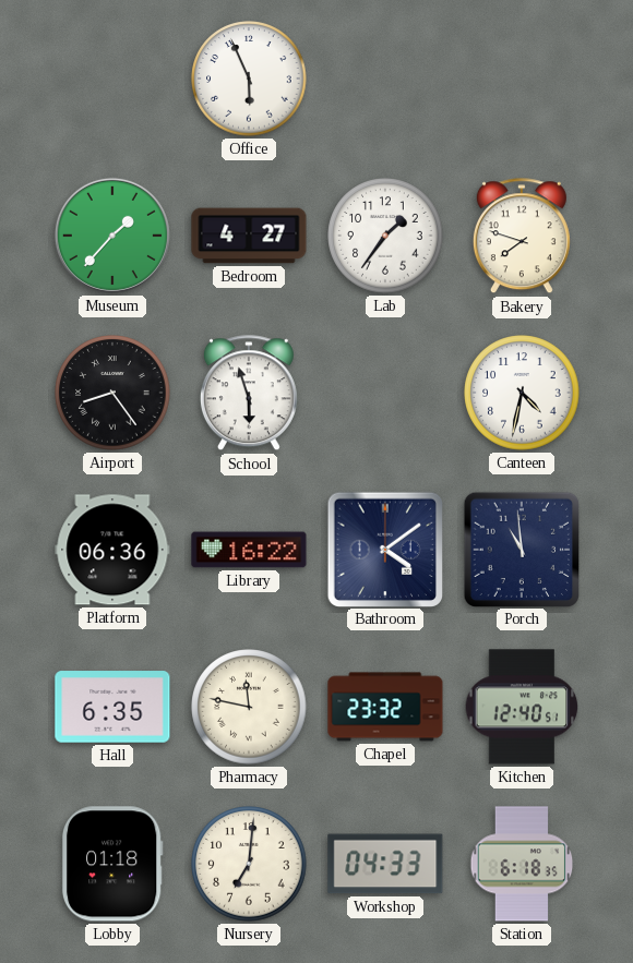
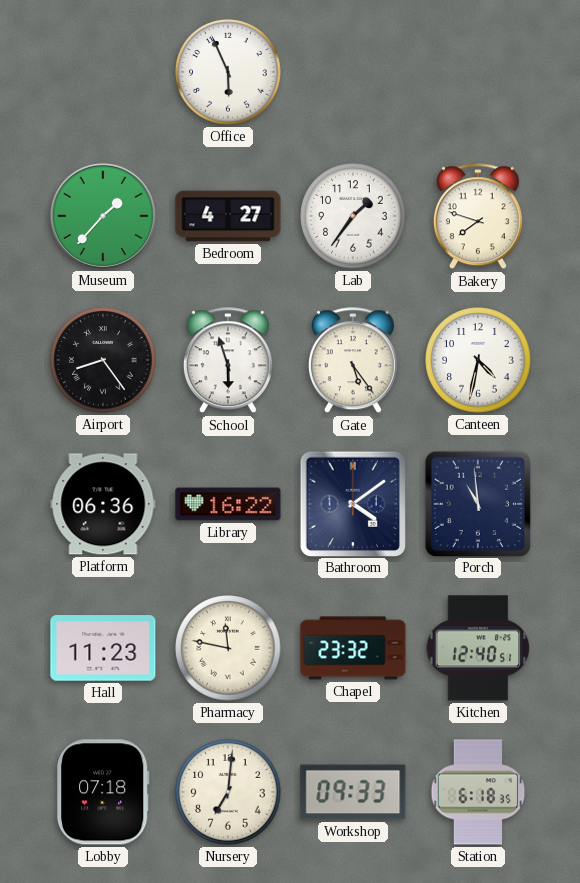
Gate: none -> 5:24
Hall: 6:35 -> 11:23
Lobby: 01:18 -> 07:18
Workshop: 04:33 -> 09:33
